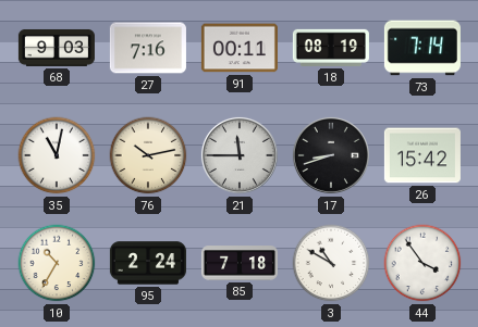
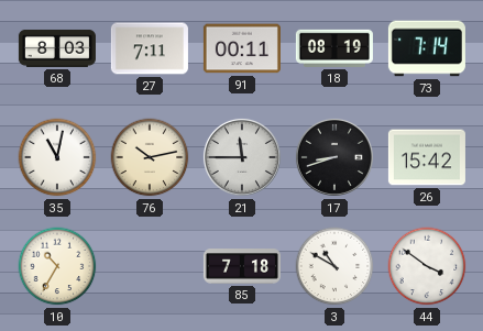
68: 9:03 -> 8:03
27: 7:16 -> 7:11
95: 2:24 -> none
44: 3:54 -> 3:51
